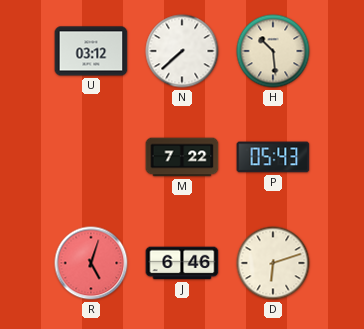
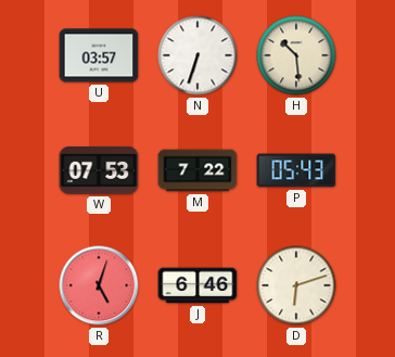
U: 03:12 -> 03:57
N: 7:38 -> 6:33
W: none -> 07:53
